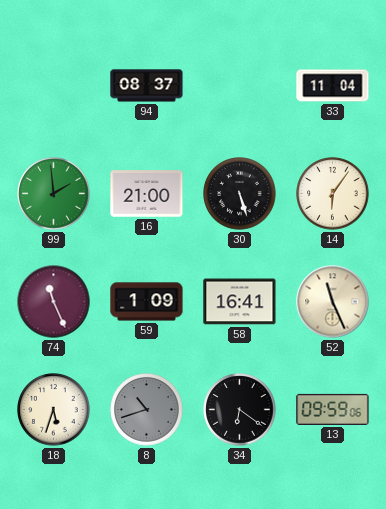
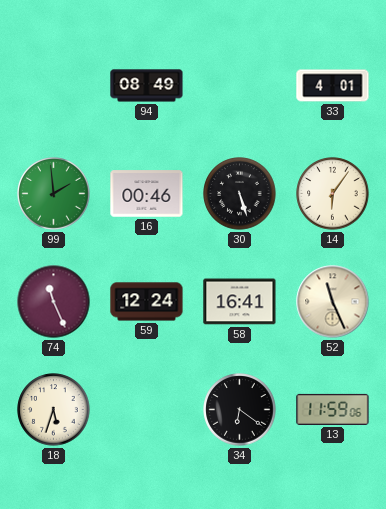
94: 08:37 -> 08:49
33: 11:04 -> 4:01
16: 21:00 -> 00:46
59: 1:09 -> 12:24
8: 10:42 -> none
13: 09:59 -> 11:59
